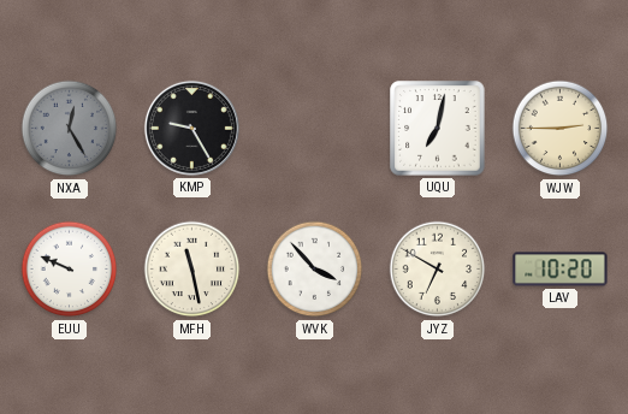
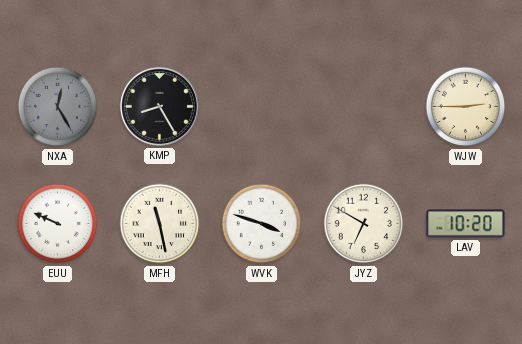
KMP: 9:25 -> 8:25
UQU: 7:02 -> none
WVK: 3:53 -> 3:48
